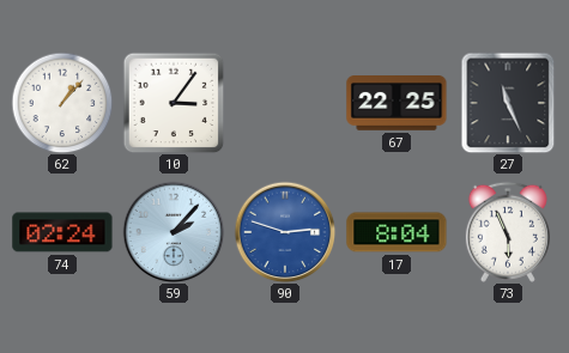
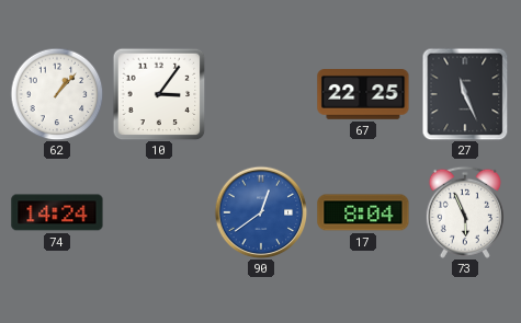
74: 02:24 -> 14:24
59: 2:07 -> none
90: 2:48 -> 12:39
